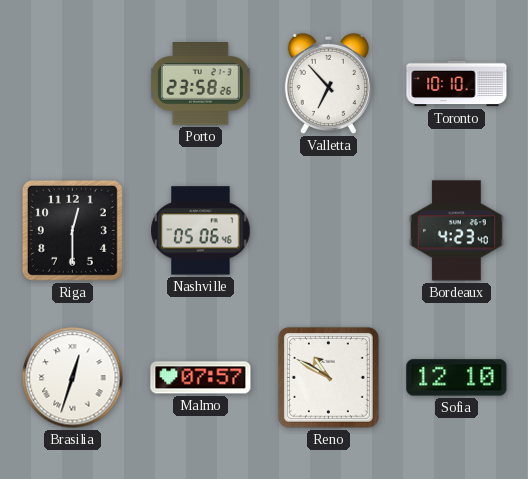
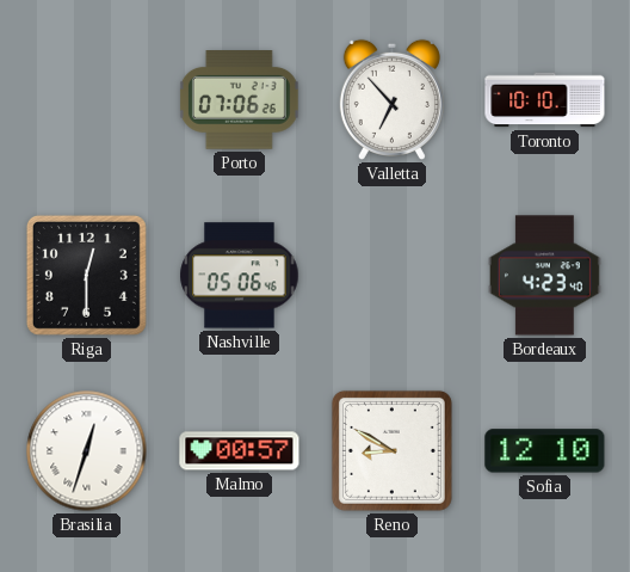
Porto: 23:58 -> 07:06
Malmo: 07:57 -> 00:57
Reno: 10:50 -> 8:50
